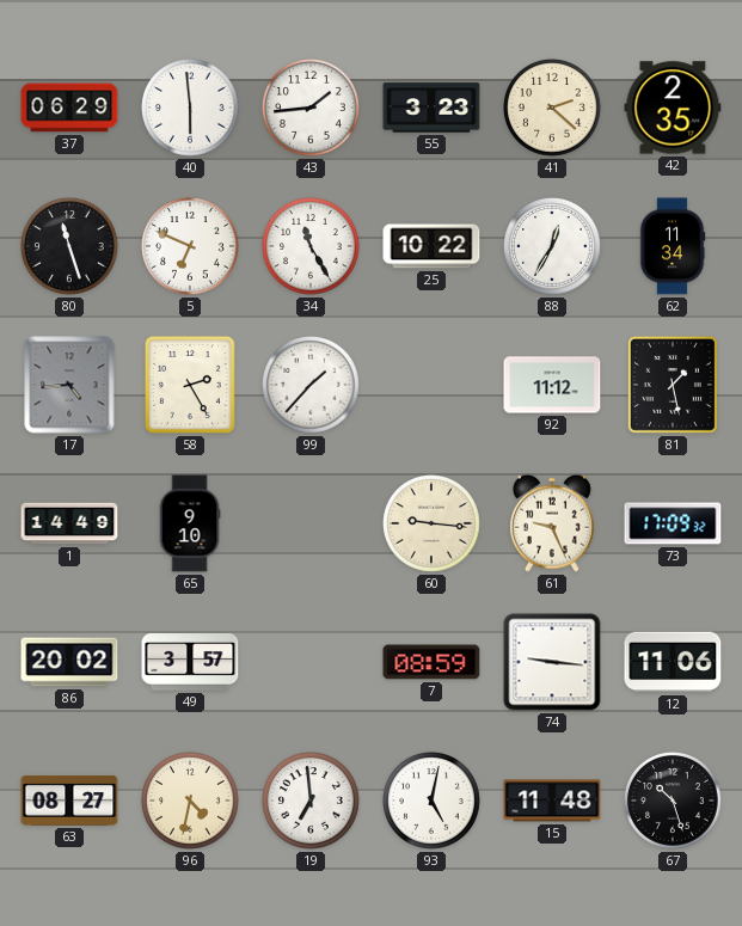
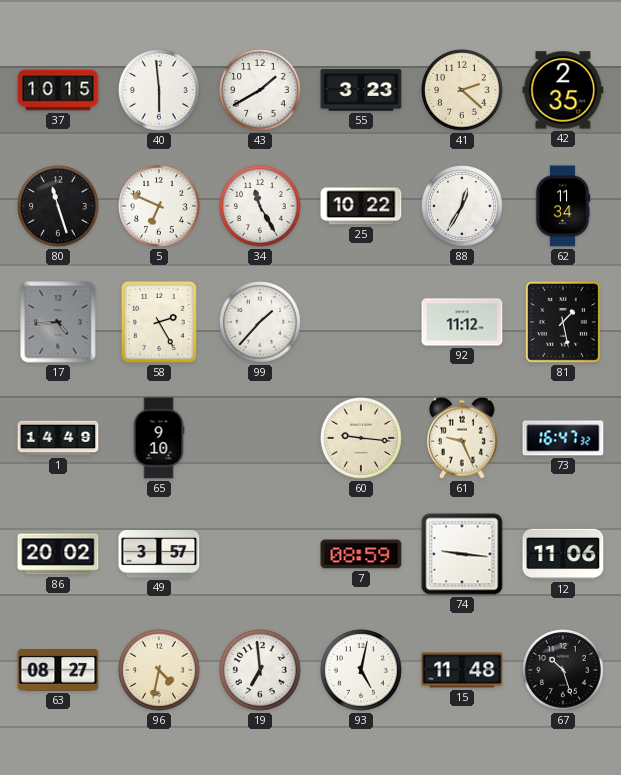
37: 06:29 -> 10:15
43: 1:44 -> 1:40
73: 17:09 -> 16:47
